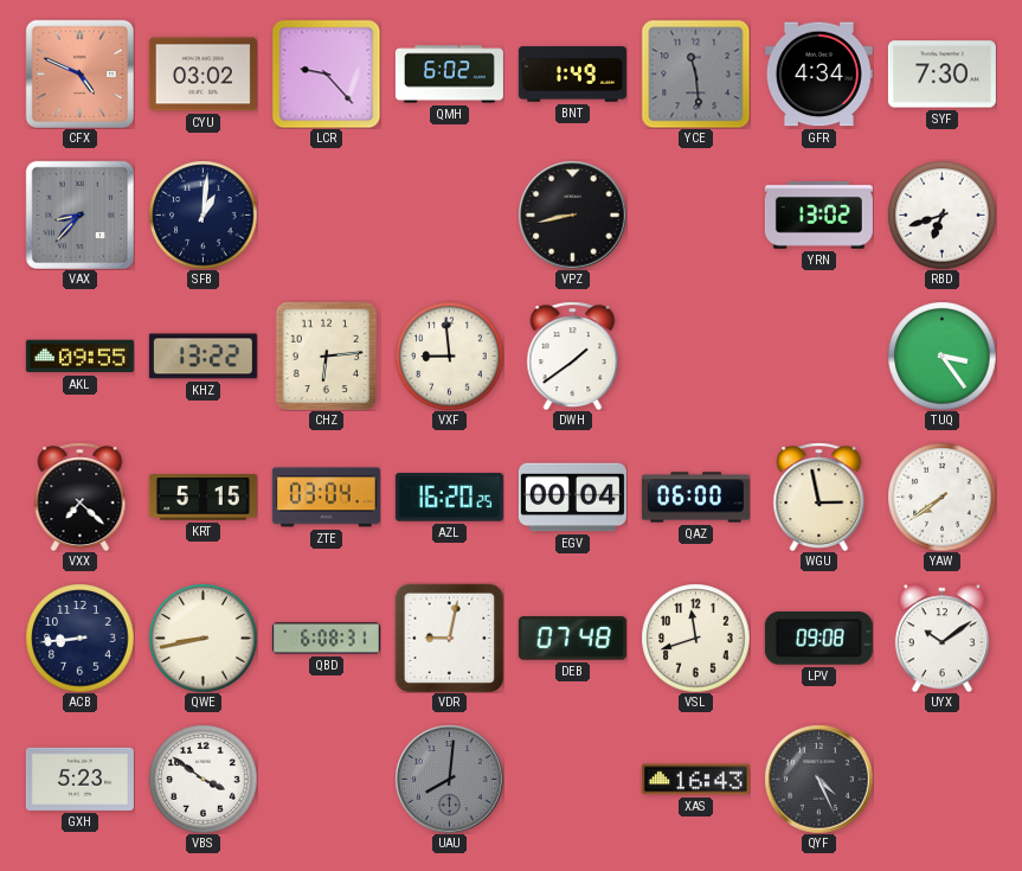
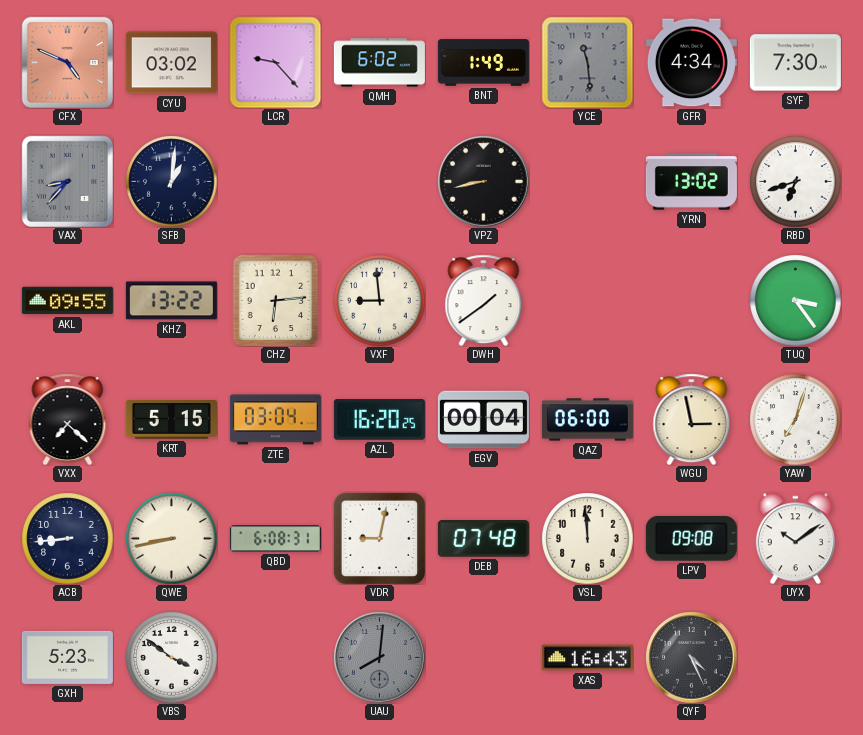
YAW: 7:39 -> 7:03
VSL: 11:42 -> 11:59
